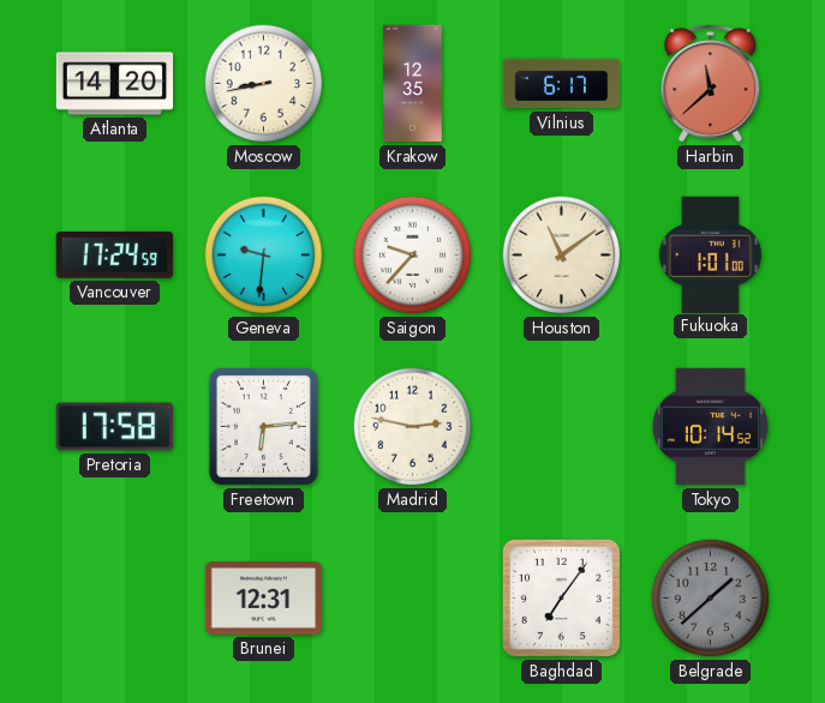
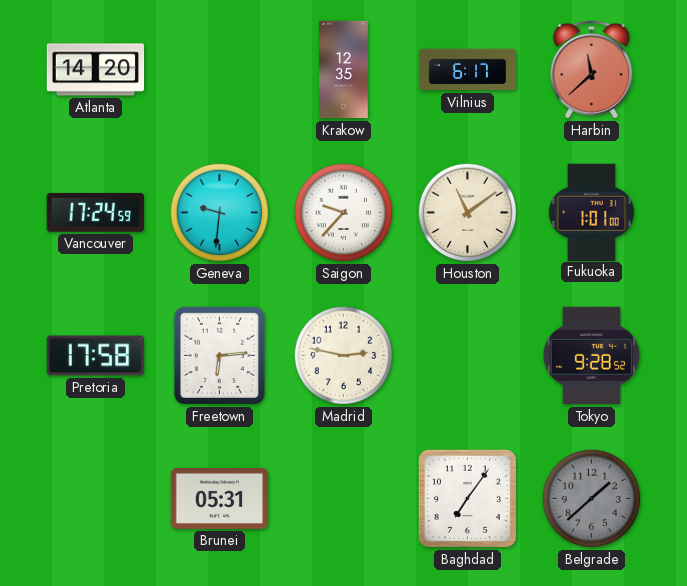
Moscow: 8:43 -> none
Tokyo: 10:14 -> 9:28
Brunei: 12:31 -> 05:31
